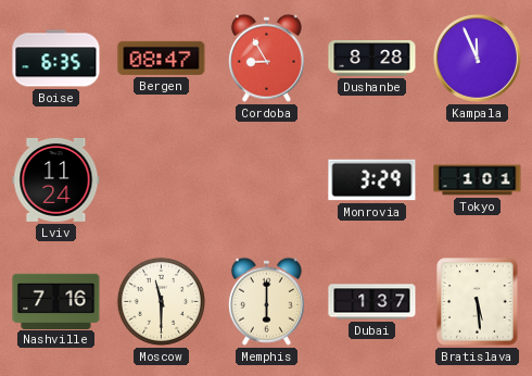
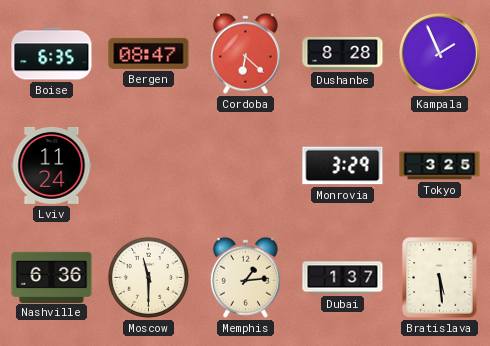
Cordoba: 8:55 -> 6:22
Kampala: 11:56 -> 1:56
Tokyo: 1:01 -> 3:25
Nashville: 7:16 -> 6:36
Memphis: 6:00 -> 1:14
